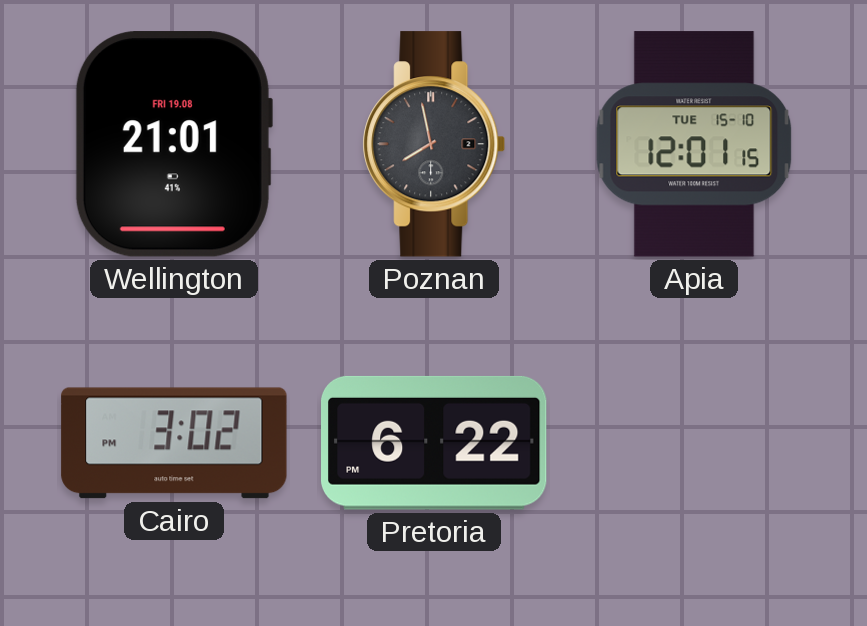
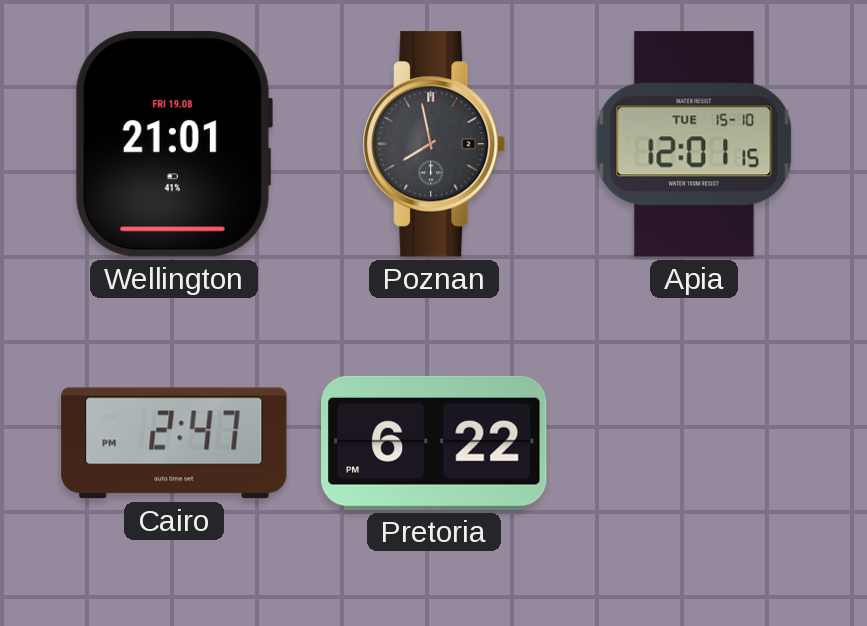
Cairo: 3:02 -> 2:47
